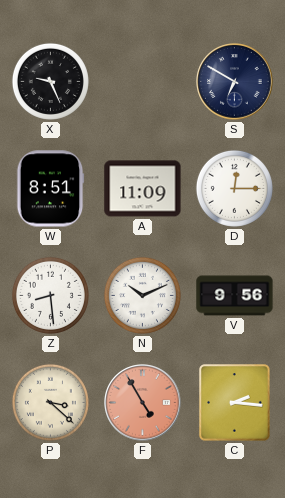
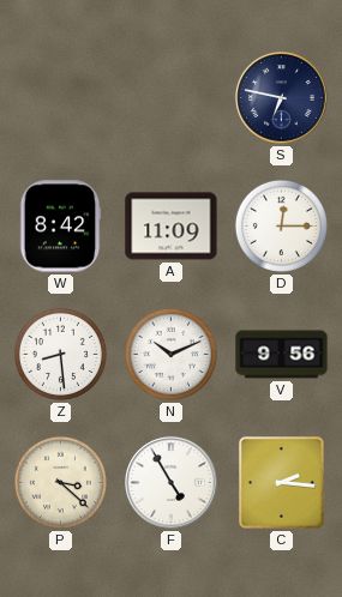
X: 9:26 -> none
S: 6:50 -> 6:47
W: 8:51 -> 8:42
F dial: salmon -> white
